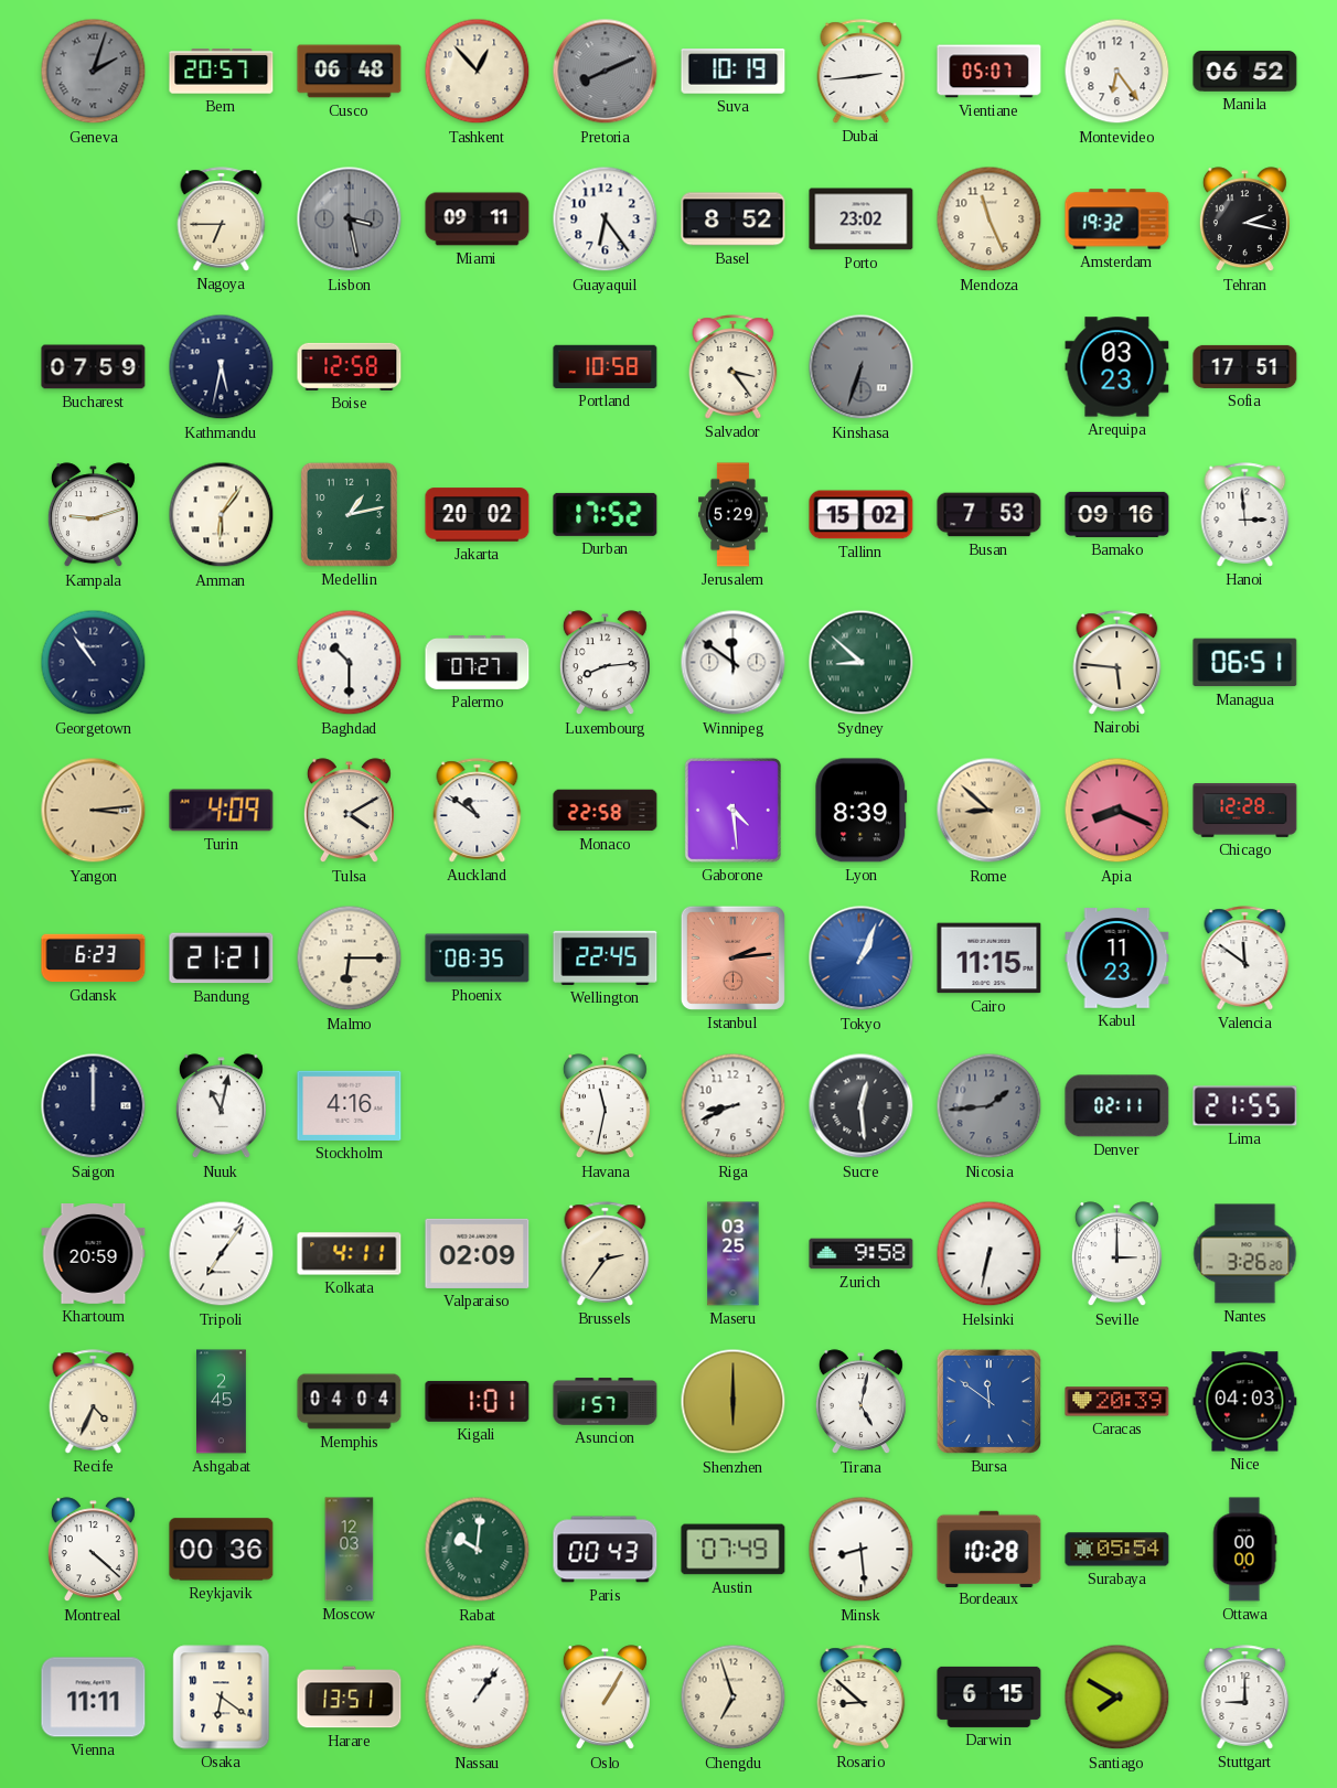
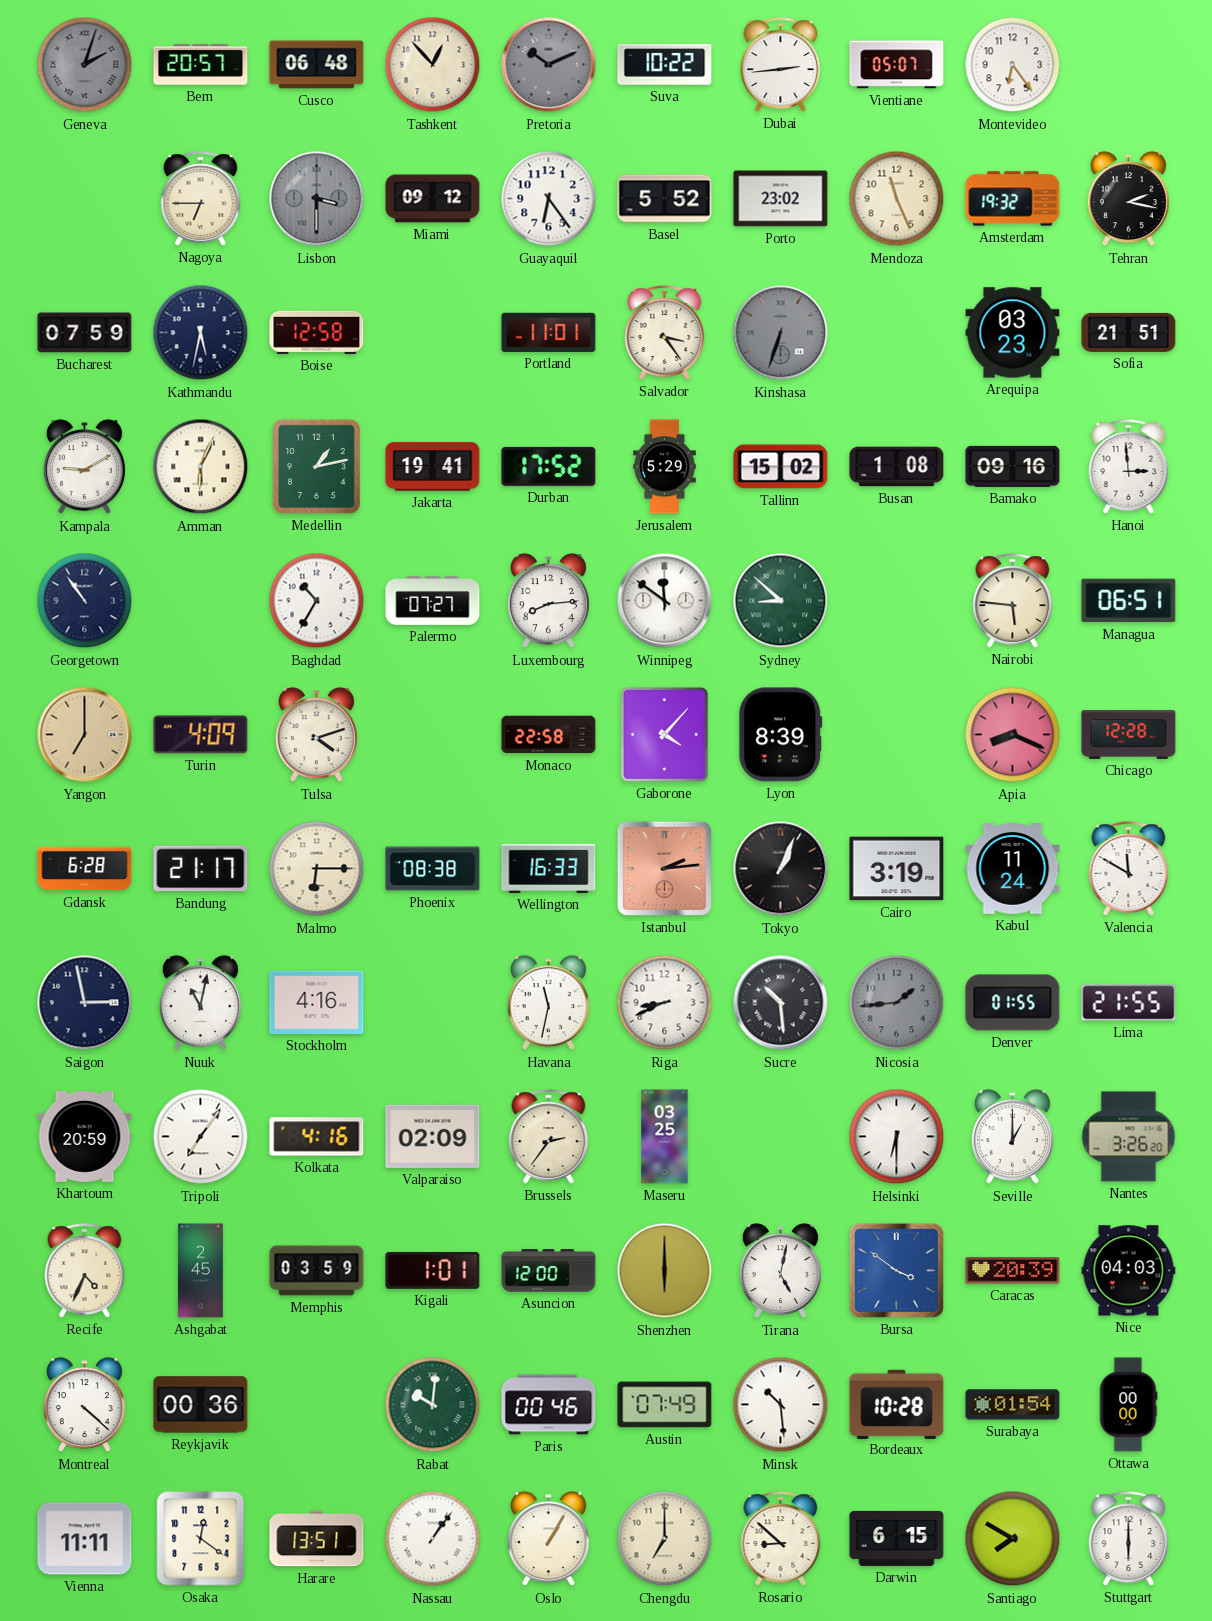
Pretoria: 8:11 -> 10:11
Suva: 10:19 -> 10:22
Manila: 06:52 -> none
Lisbon: 3:28 -> 3:30
Miami: 09:11 -> 09:12
Basel: 8:52 -> 5:52
Portland: 10:58 -> 11:01
Sofia: 17:51 -> 21:51
Kampala: 9:12 -> 9:10
Amman: 6:06 -> 6:04
Jakarta: 20:02 -> 19:41
Busan: 7:53 -> 1:08
Baghdad: 10:30 -> 10:35
Yangon: 3:14 -> 7:00
Tulsa: 4:10 -> 4:12
Auckland: 10:51 -> none
Gaborone: 4:29 -> 4:07
Rome: 8:52 -> none
Gdansk: 6:23 -> 6:28
Bandung: 21:21 -> 21:17
Phoenix: 08:35 -> 08:38
Wellington: 22:45 -> 16:33
Tokyo dial: blue -> black
Cairo: 11:15 -> 3:19
Kabul: 11:23 -> 11:24
Valencia: 11:51 -> 11:50
Saigon: 12:00 -> 2:58
Sucre: 12:29 -> 10:29
Denver: 02:11 -> 01:55
Kolkata: 4:11 -> 4:16
Zurich: 9:58 -> none
Helsinki: 6:32 -> 6:30
Seville: 3:00 -> 1:00
Memphis: 04:04 -> 03:59
Asuncion: 1:57 -> 12:00
Bursa: 11:51 -> 3:51
Moscow: 12:03 -> none
Paris: 00:43 -> 00:46
Minsk: 8:29 -> 10:29
Surabaya: 05:54 -> 01:54
Osaka: 6:21 -> 12:21
Chengdu: 6:57 -> 7:00
Stuttgart: 9:00 -> 6:00
